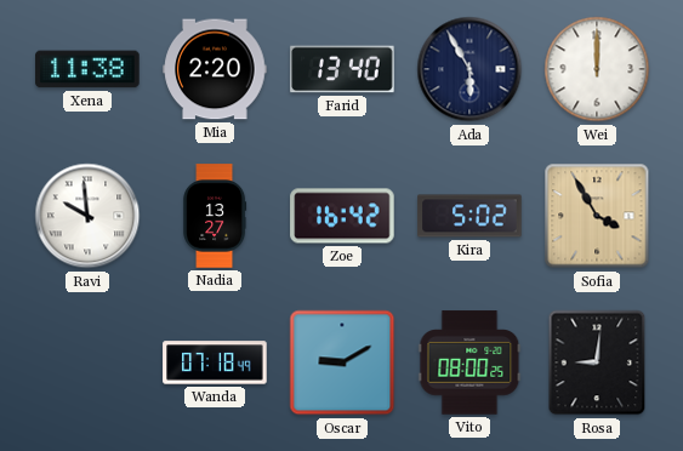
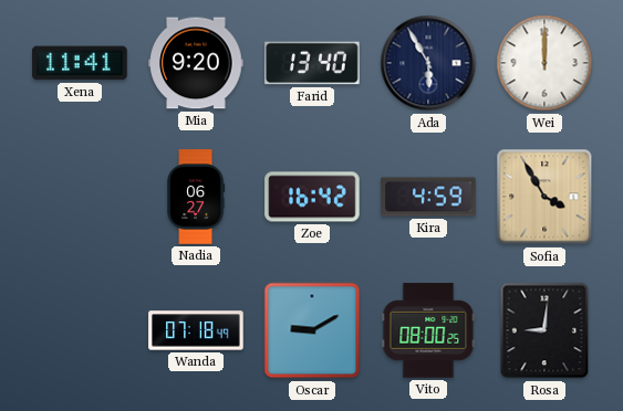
Xena: 11:38 -> 11:41
Mia: 2:20 -> 9:20
Ravi: 9:59 -> none
Nadia: 13:27 -> 06:27
Kira: 5:02 -> 4:59
